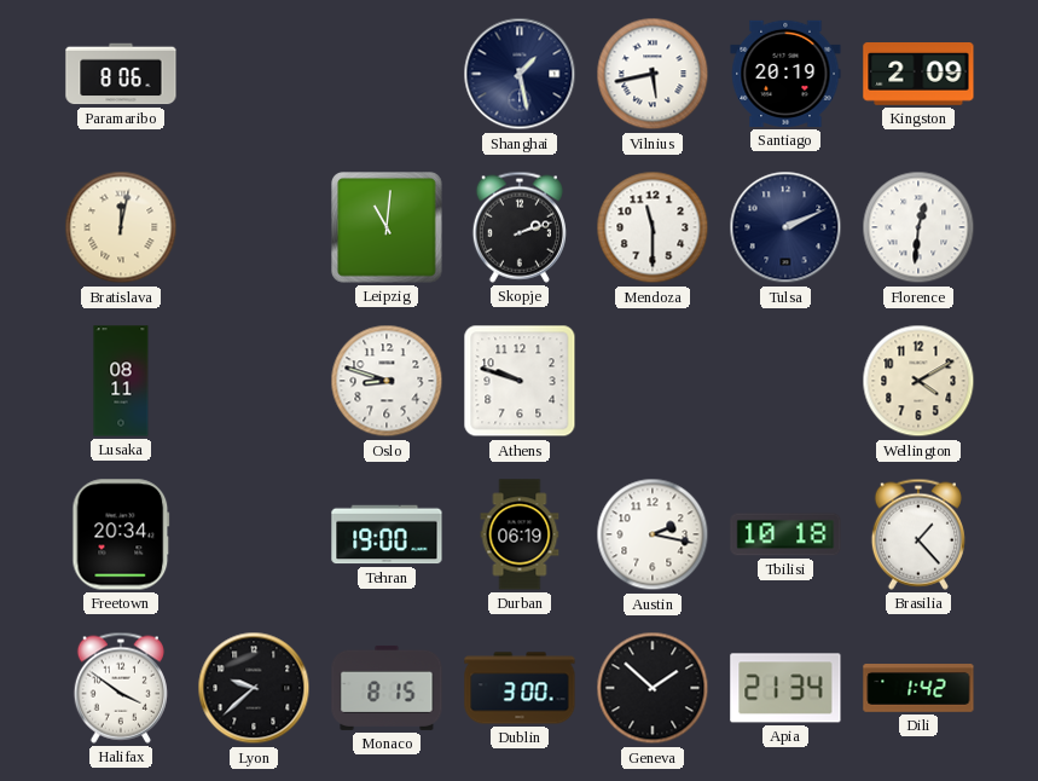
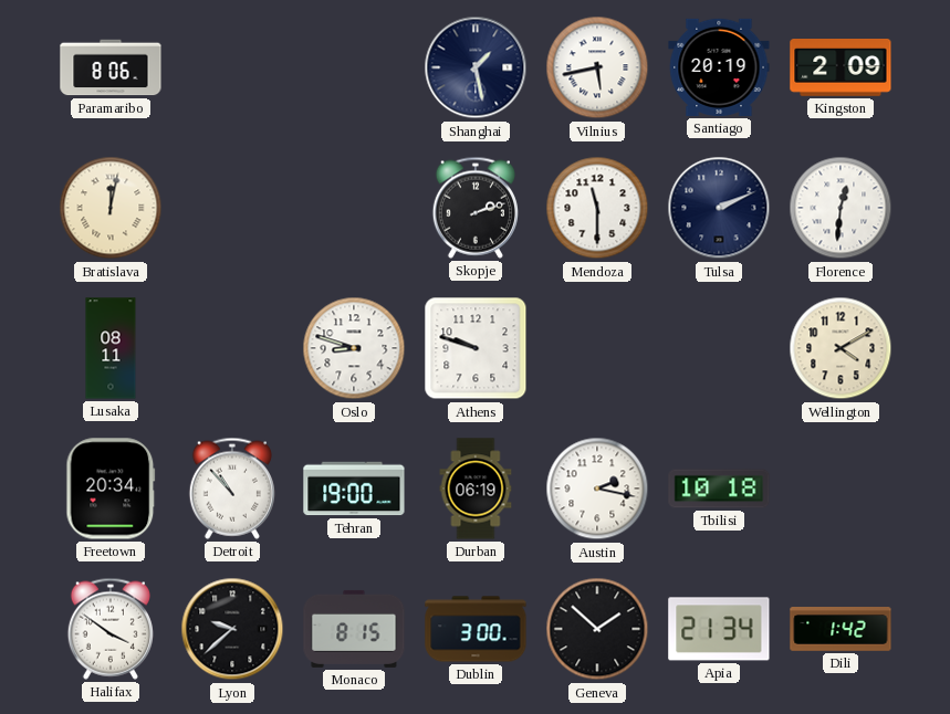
Leipzig: 11:01 -> none
Detroit: none -> 10:53
Brasilia: 1:23 -> none
